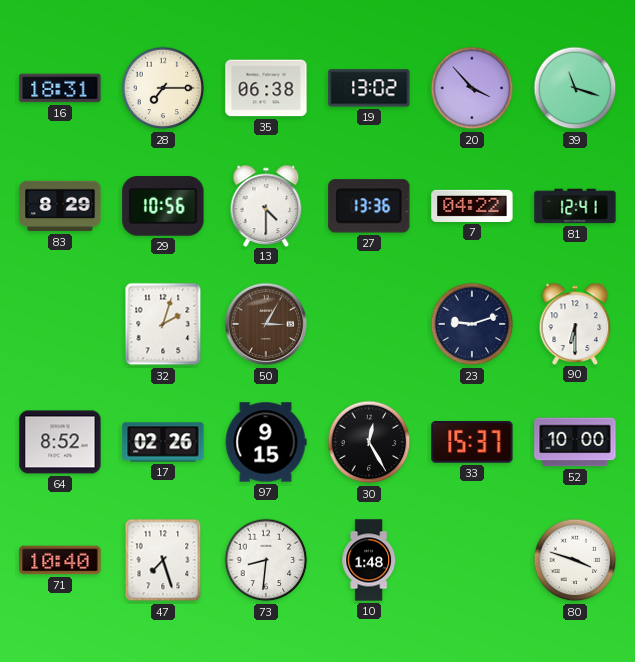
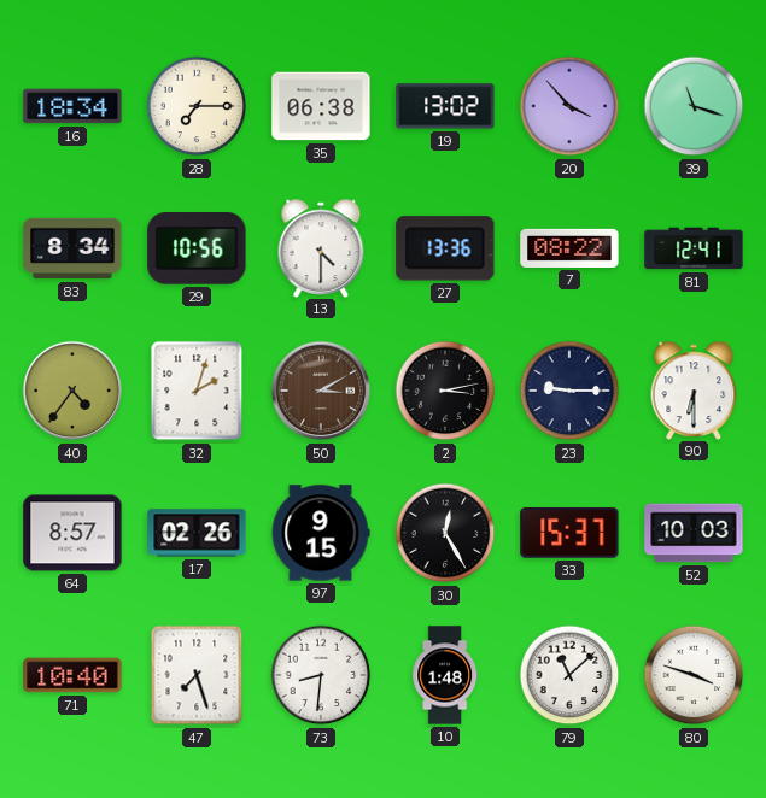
16: 18:31 -> 18:34
83: 8:29 -> 8:34
7: 04:22 -> 08:22
40: none -> 4:36
50: 3:05 -> 3:10
2: none -> 3:13
23: 9:12 -> 9:15
64: 8:52 -> 8:57
52: 10:00 -> 10:03
79: none -> 11:08
